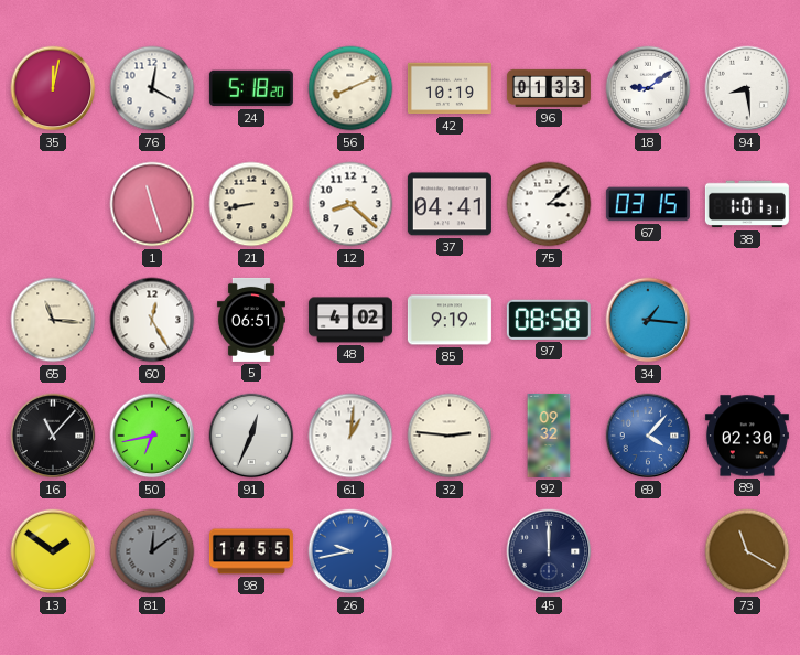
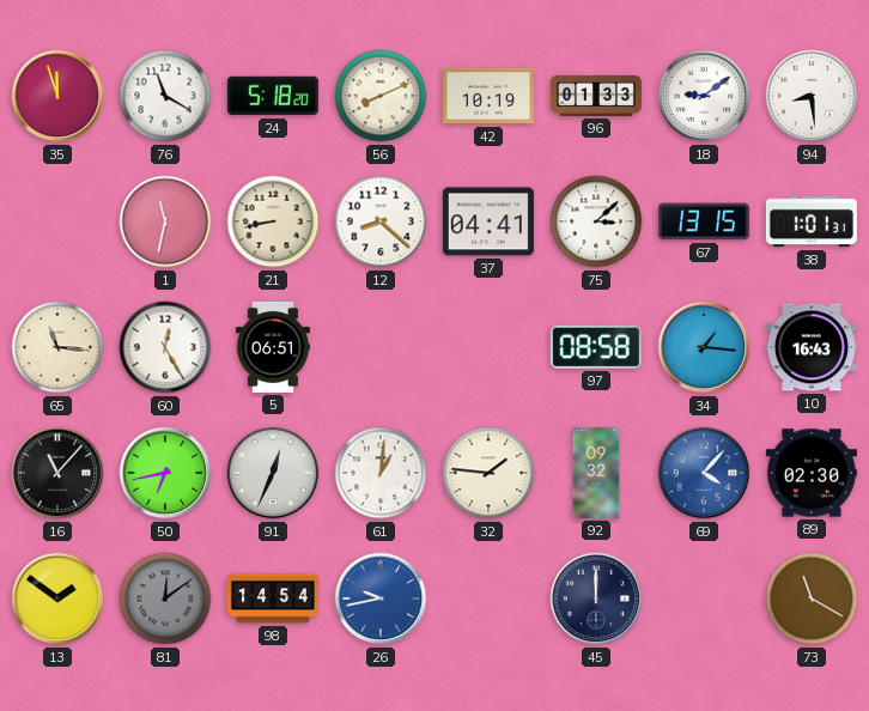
35: 12:02 -> 11:57
76: 12:20 -> 11:20
1: 11:27 -> 11:32
67: 03:15 -> 13:15
48: 4:02 -> none
85: 9:19 -> none
10: none -> 16:43
32: 2:46 -> 1:46
98: 14:55 -> 14:54
